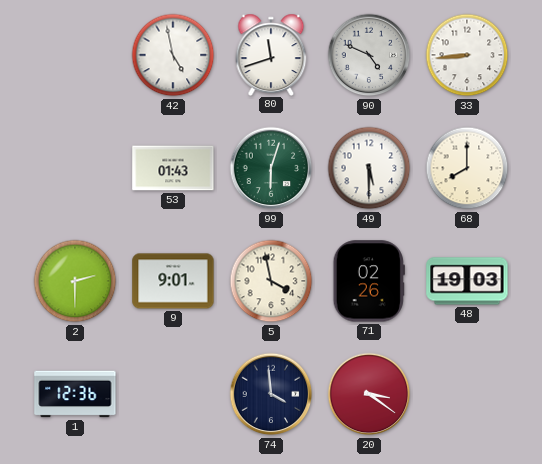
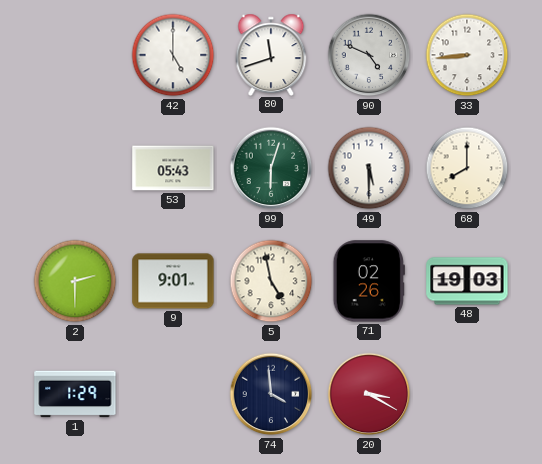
42: 4:58 -> 5:00
53: 01:43 -> 05:43
5: 3:58 -> 4:58
1: 12:36 -> 1:29
20: 3:21 -> 3:20
